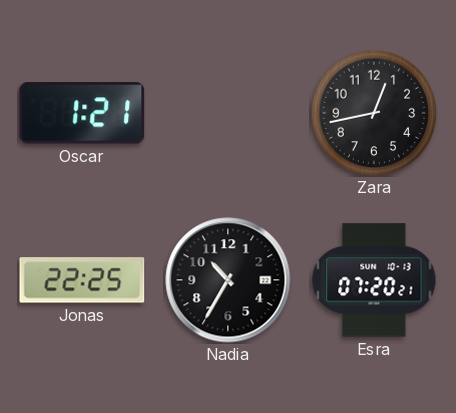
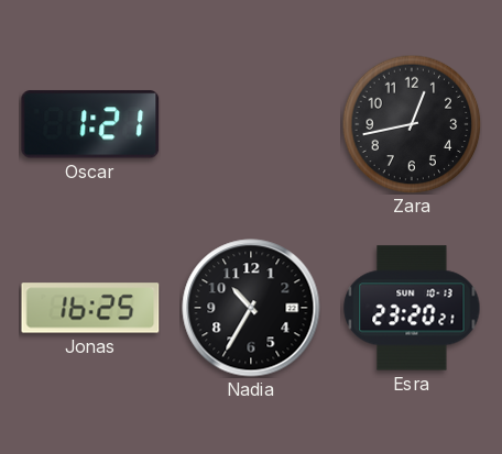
Jonas: 22:25 -> 16:25
Esra: 07:20 -> 23:20
